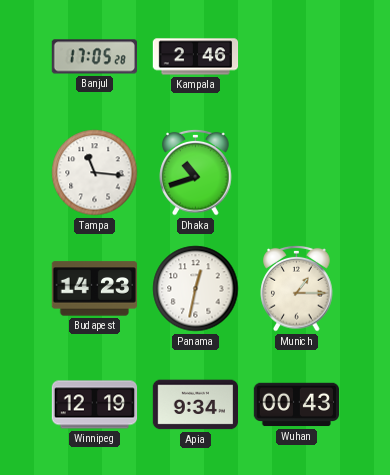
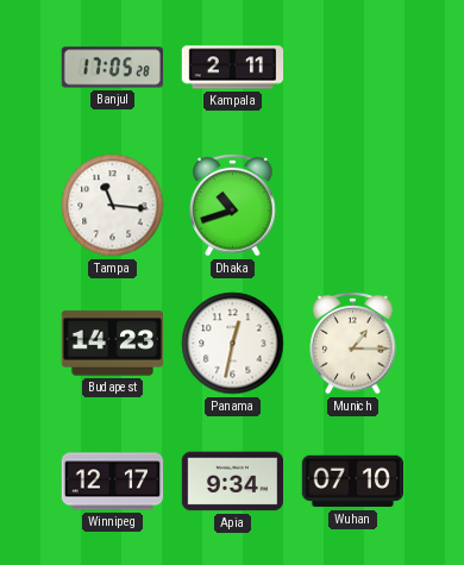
Kampala: 2:46 -> 2:11
Winnipeg: 12:19 -> 12:17
Wuhan: 00:43 -> 07:10
